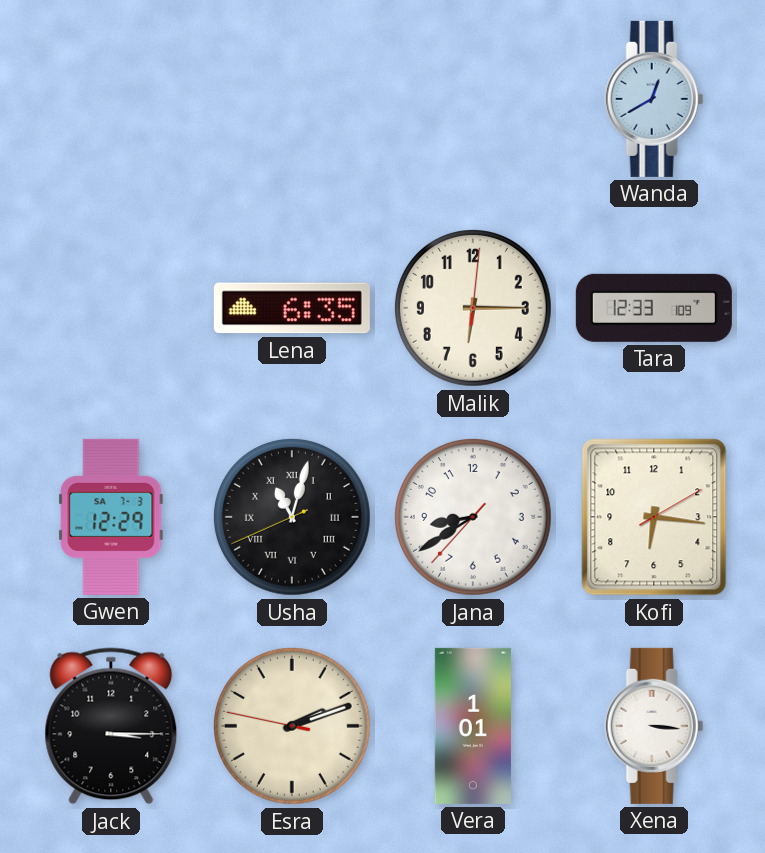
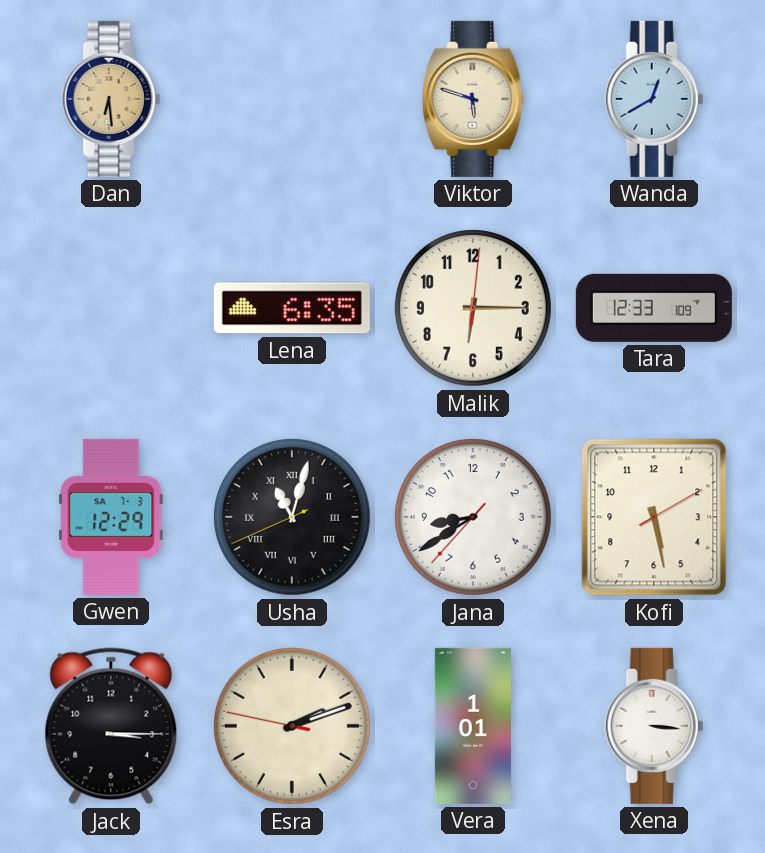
Dan: none -> 6:29
Viktor: none -> 5:48
Kofi: 6:16 -> 5:28
